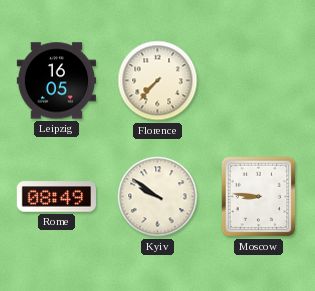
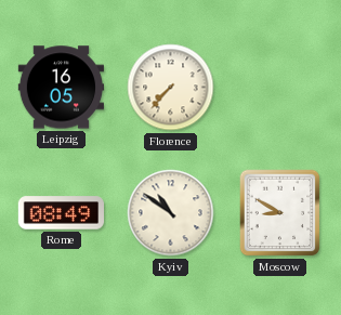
Kyiv: 9:51 -> 10:51
Moscow: 8:46 -> 8:50
